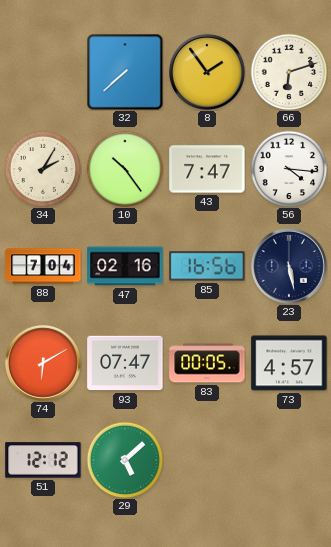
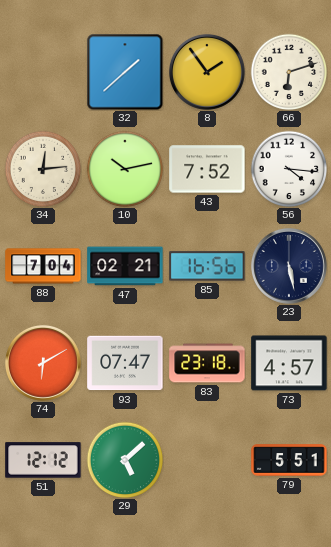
32: 7:38 -> 1:38
34: 2:05 -> 12:14
10: 10:24 -> 10:13
43: 7:47 -> 7:52
47: 02:16 -> 02:21
83: 00:05 -> 23:18
79: none -> 5:51
